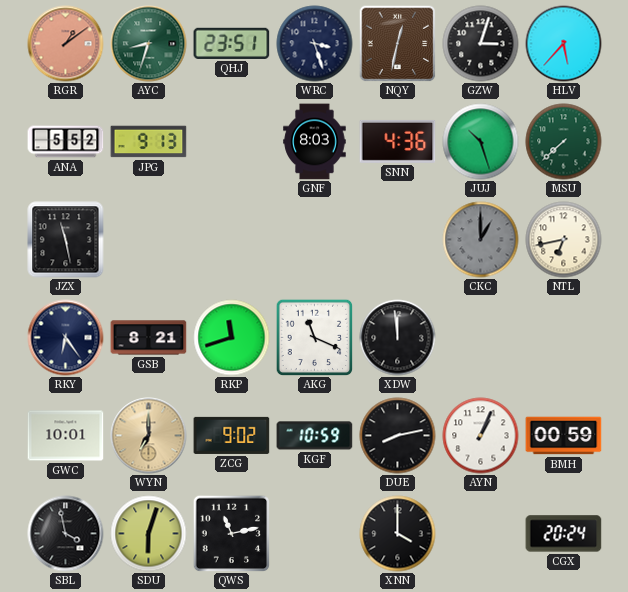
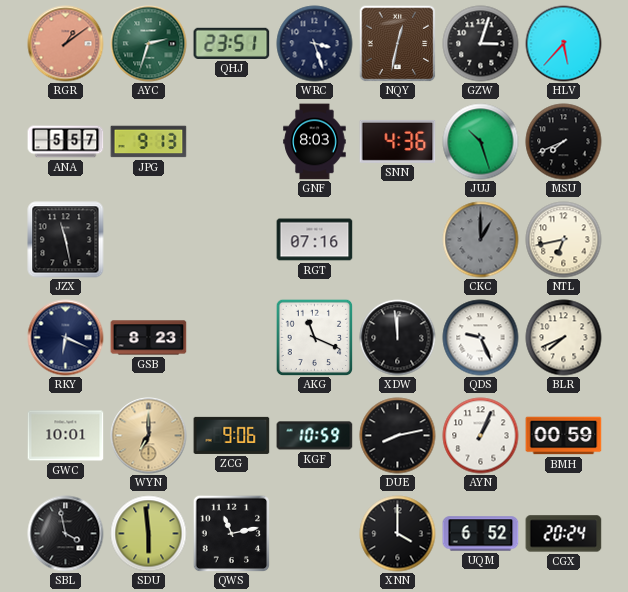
AYC: 8:33 -> 2:33
ANA: 5:52 -> 5:57
MSU: 7:38 -> 7:41
MSU dial: green -> black
RGT: none -> 07:16
RKY: 6:24 -> 6:19
GSB: 8:21 -> 8:23
RKP: 11:42 -> none
QDS: none -> 9:26
BLR: none -> 7:41
ZCG: 9:02 -> 9:06
SDU: 6:03 -> 5:59
UQM: none -> 6:52
